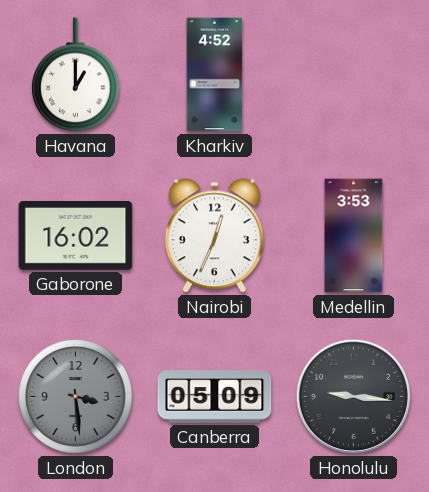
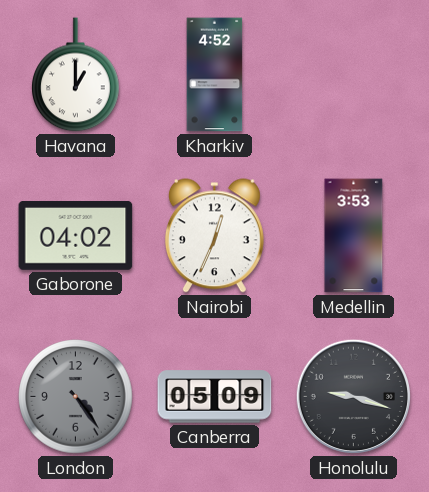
Gaborone: 16:02 -> 04:02
London: 3:29 -> 4:24
Honolulu: 9:16 -> 9:18
